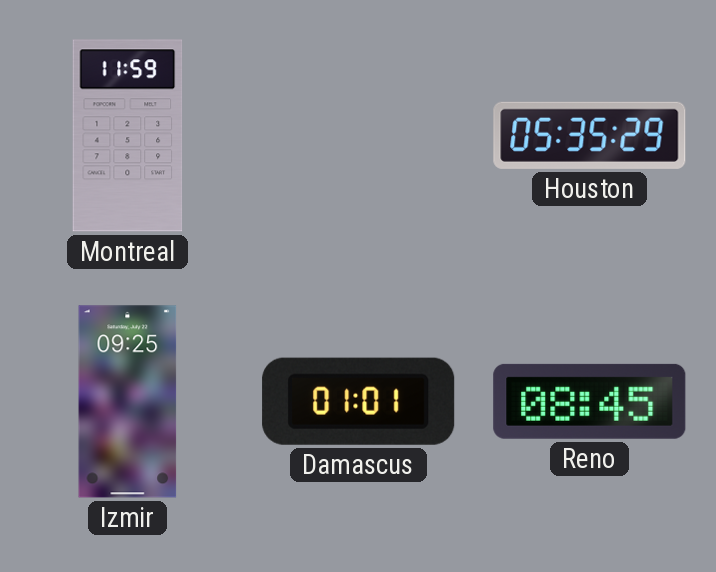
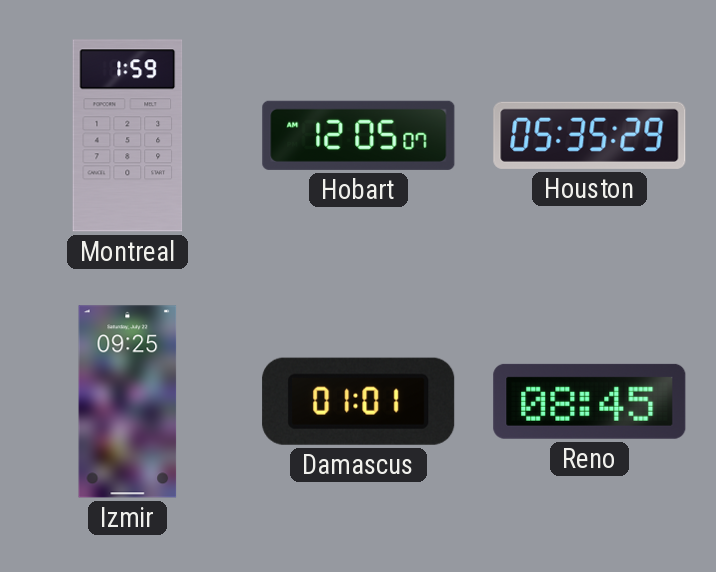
Montreal: 11:59 -> 1:59
Hobart: none -> 12:05
